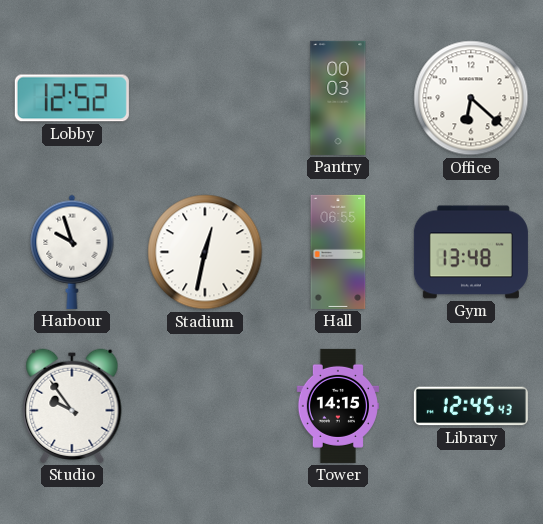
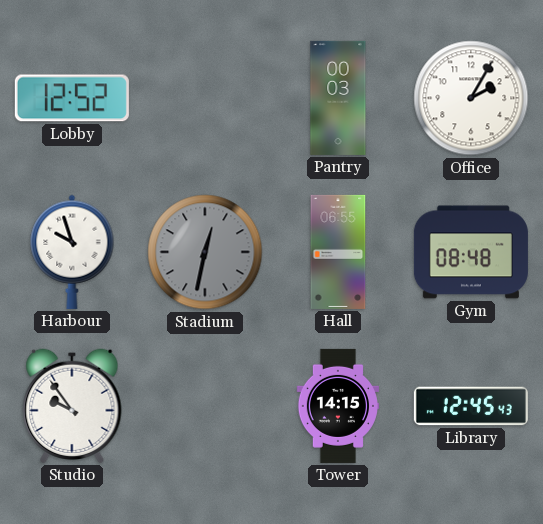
Office: 6:22 -> 2:05
Stadium dial: white -> grey
Gym: 13:48 -> 08:48
